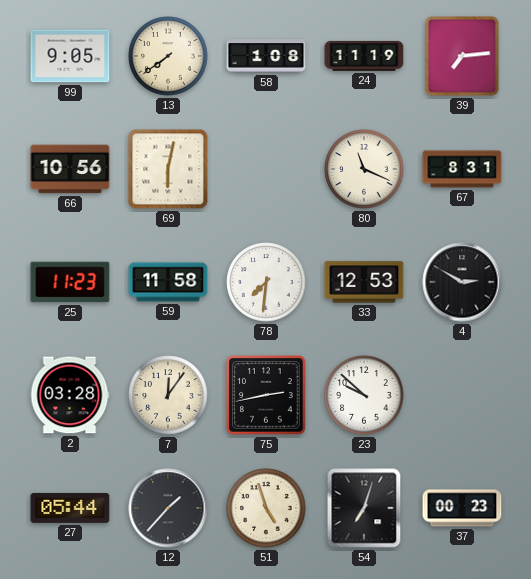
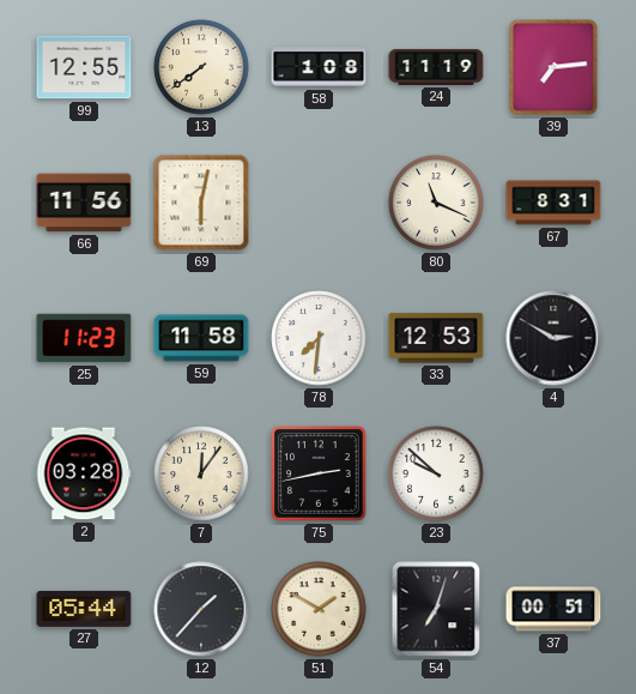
99: 9:05 -> 12:55
66: 10:56 -> 11:56
51: 4:57 -> 1:50
37: 00:23 -> 00:51
